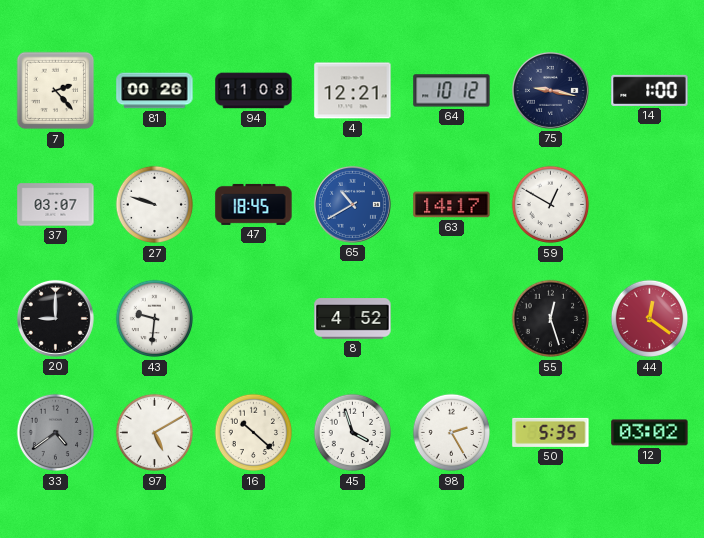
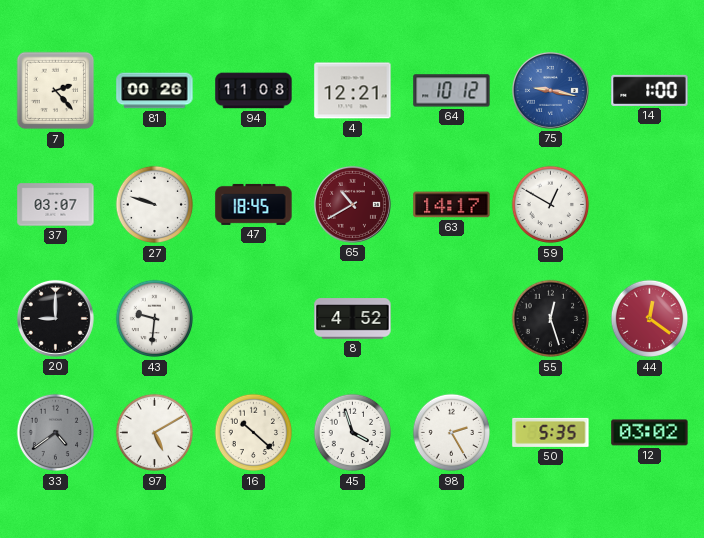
75 dial: navy -> blue
65 dial: blue -> burgundy
